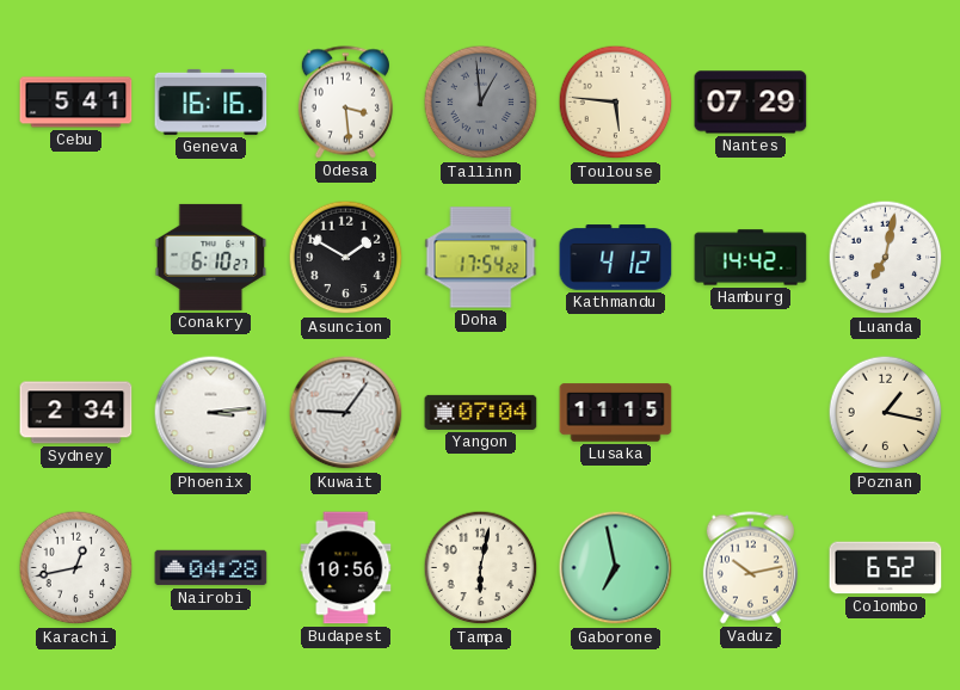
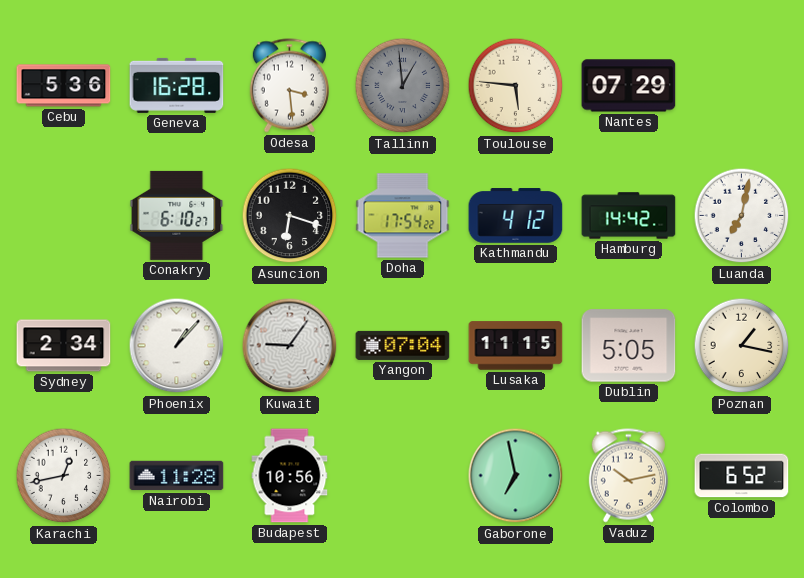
Cebu: 5:41 -> 5:36
Geneva: 16:16 -> 16:28
Asuncion: 1:50 -> 6:18
Phoenix: 3:14 -> 1:07
Dublin: none -> 5:05
Nairobi: 04:28 -> 11:28
Tampa: 6:02 -> none
